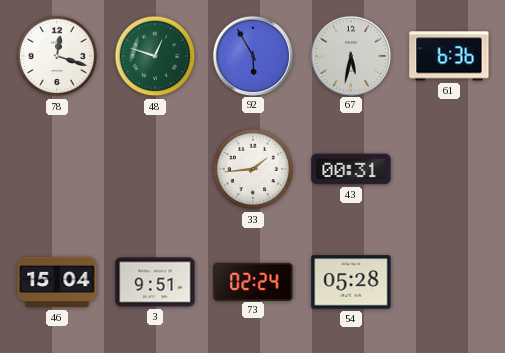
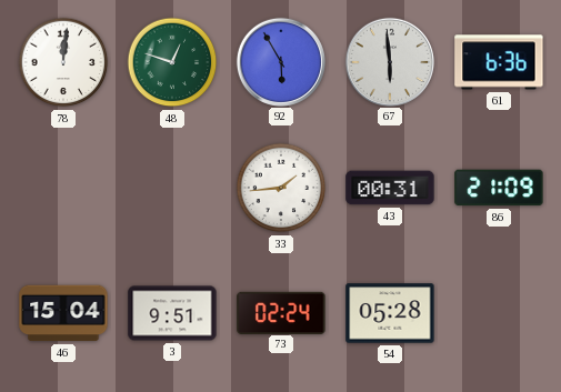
78: 12:18 -> 12:01
67: 5:32 -> 5:59
86: none -> 21:09
